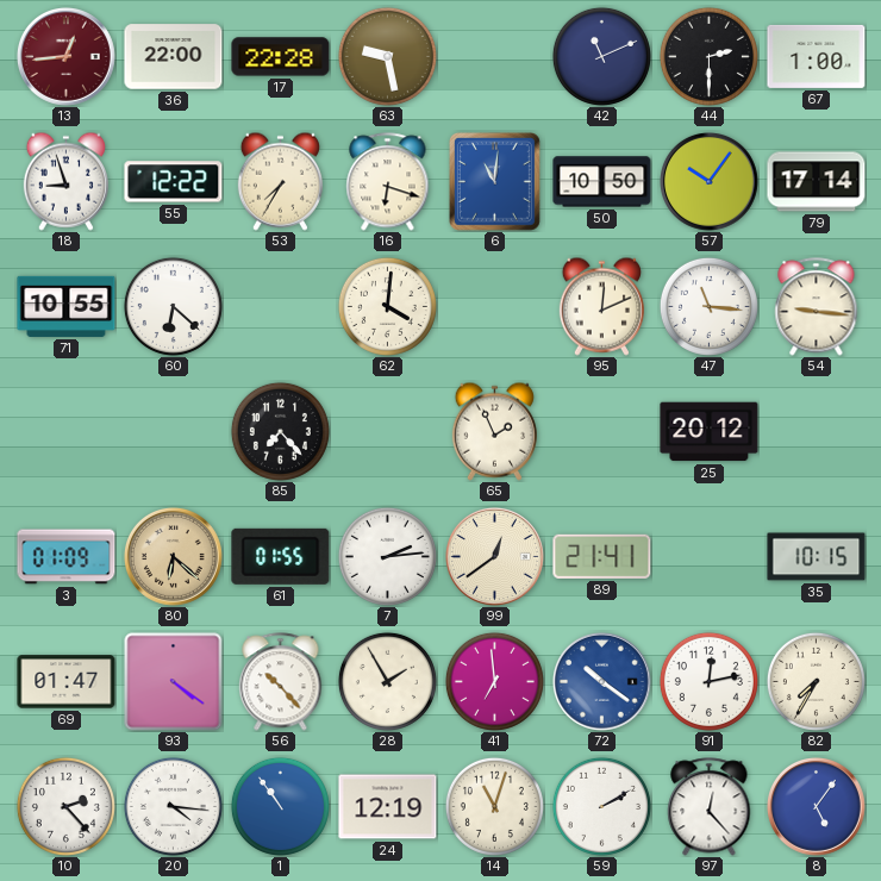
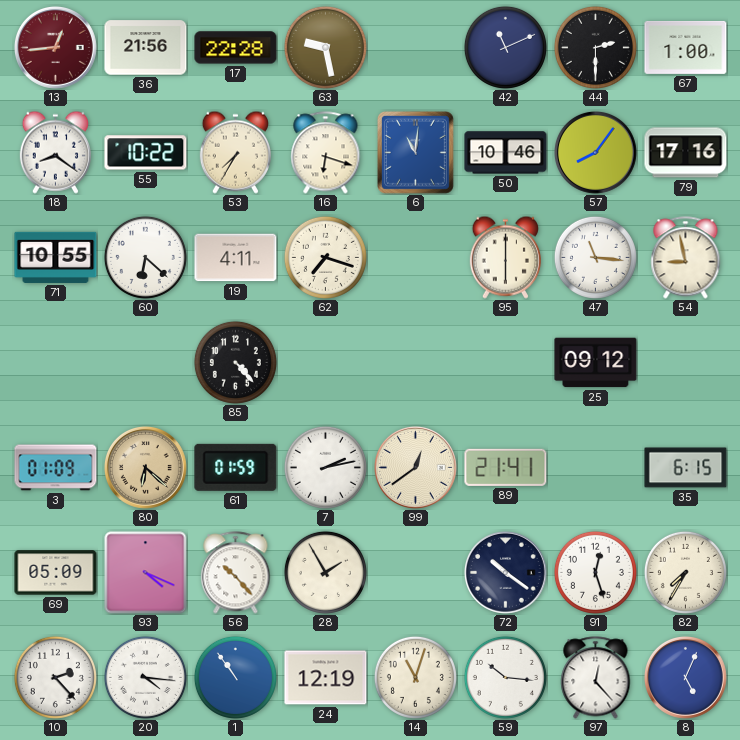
36: 22:00 -> 21:56
18: 8:57 -> 8:21
55: 12:22 -> 10:22
50: 10:50 -> 10:46
57: 10:06 -> 8:06
79: 17:14 -> 17:16
19: none -> 4:11
62: 4:01 -> 7:18
95: 12:11 -> 6:00
54: 9:16 -> 8:58
85: 7:23 -> 4:23
65: 1:56 -> none
25: 20:12 -> 09:12
61: 01:55 -> 01:59
7: 2:14 -> 2:13
35: 10:15 -> 6:15
69: 01:47 -> 05:09
93: 4:21 -> 4:19
41: 6:59 -> none
72 dial: blue -> navy
91: 12:13 -> 12:27
59: 2:10 -> 10:16
8: 5:06 -> 5:04
